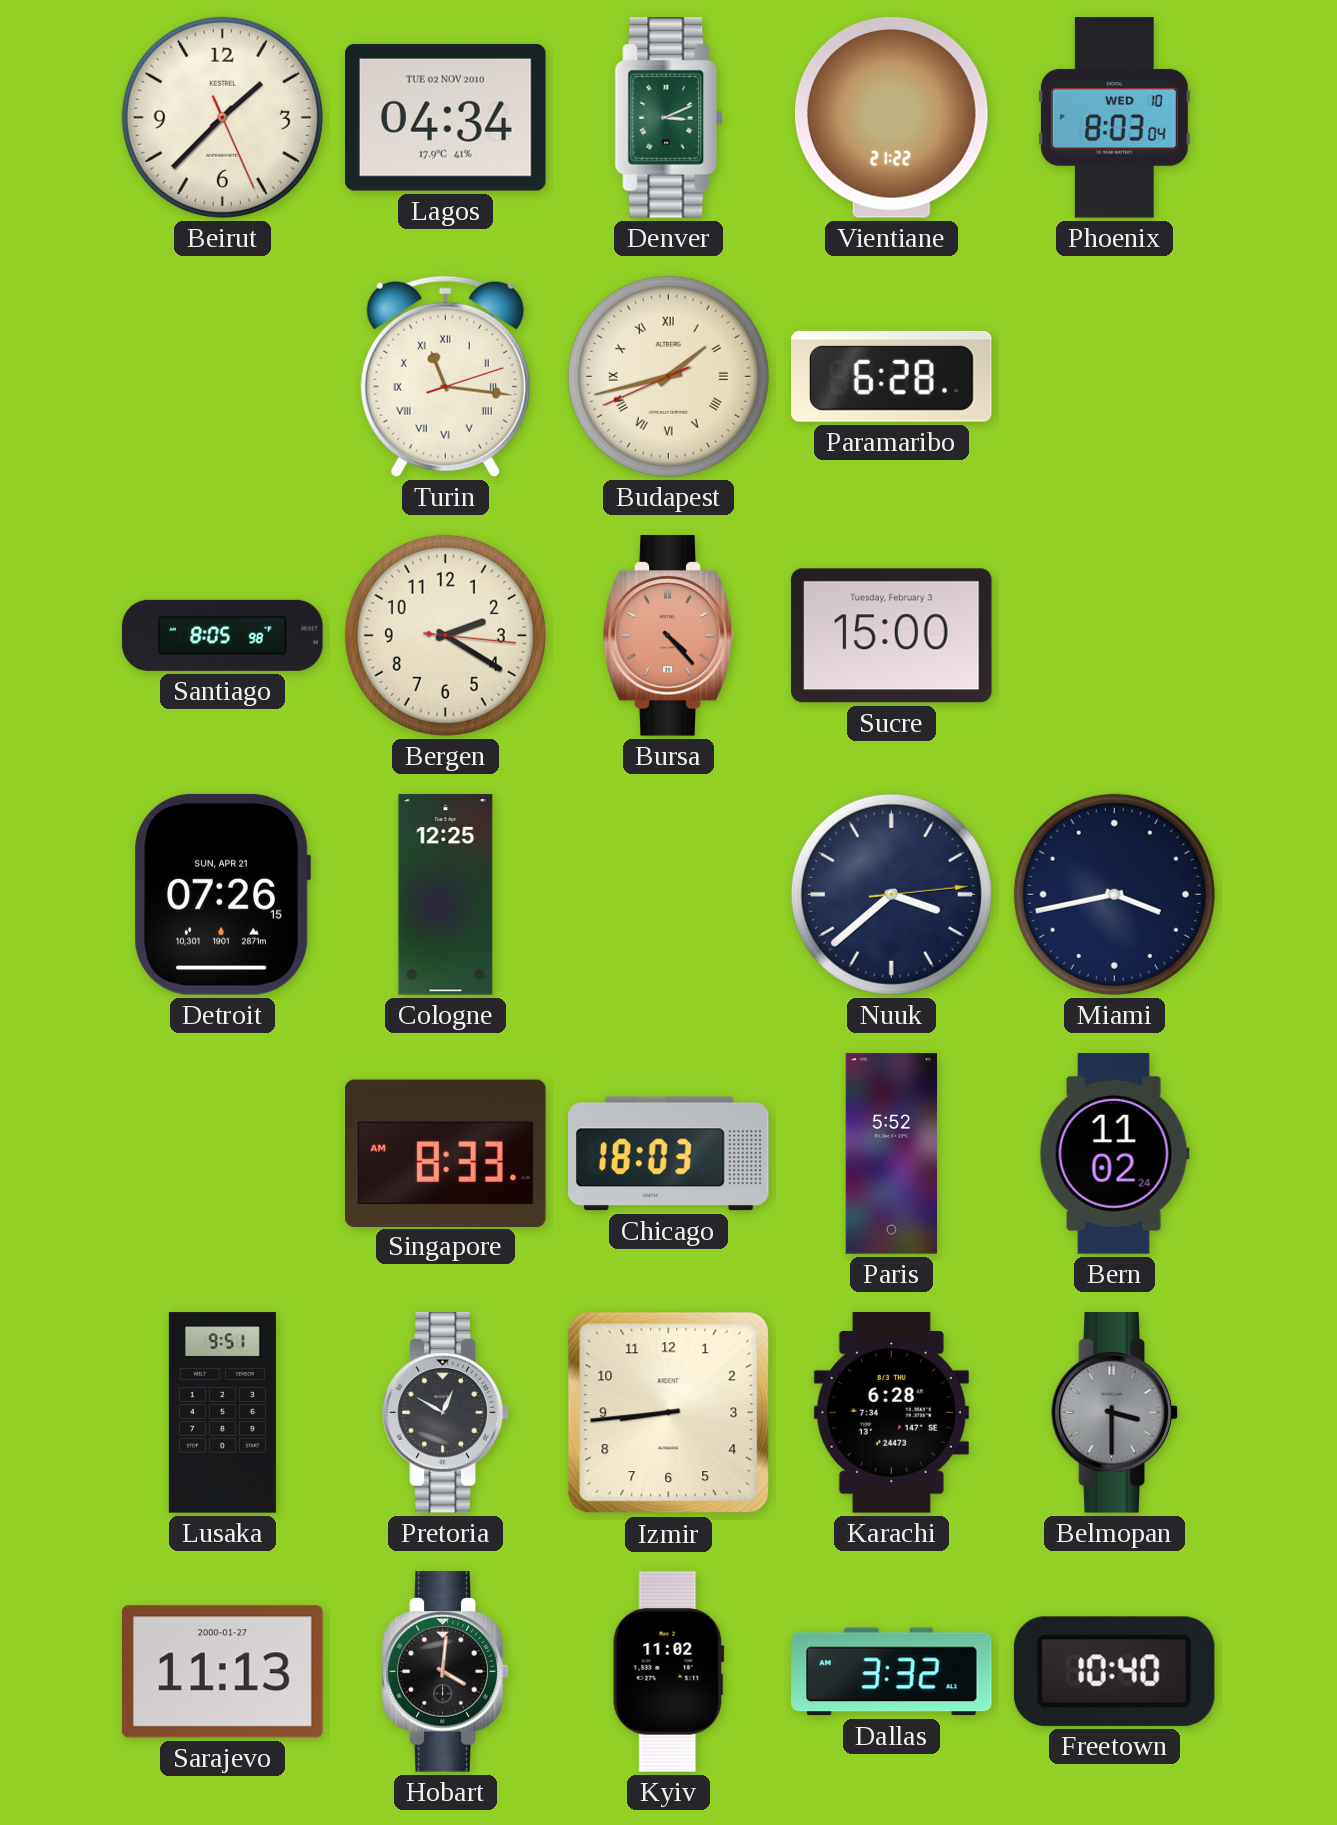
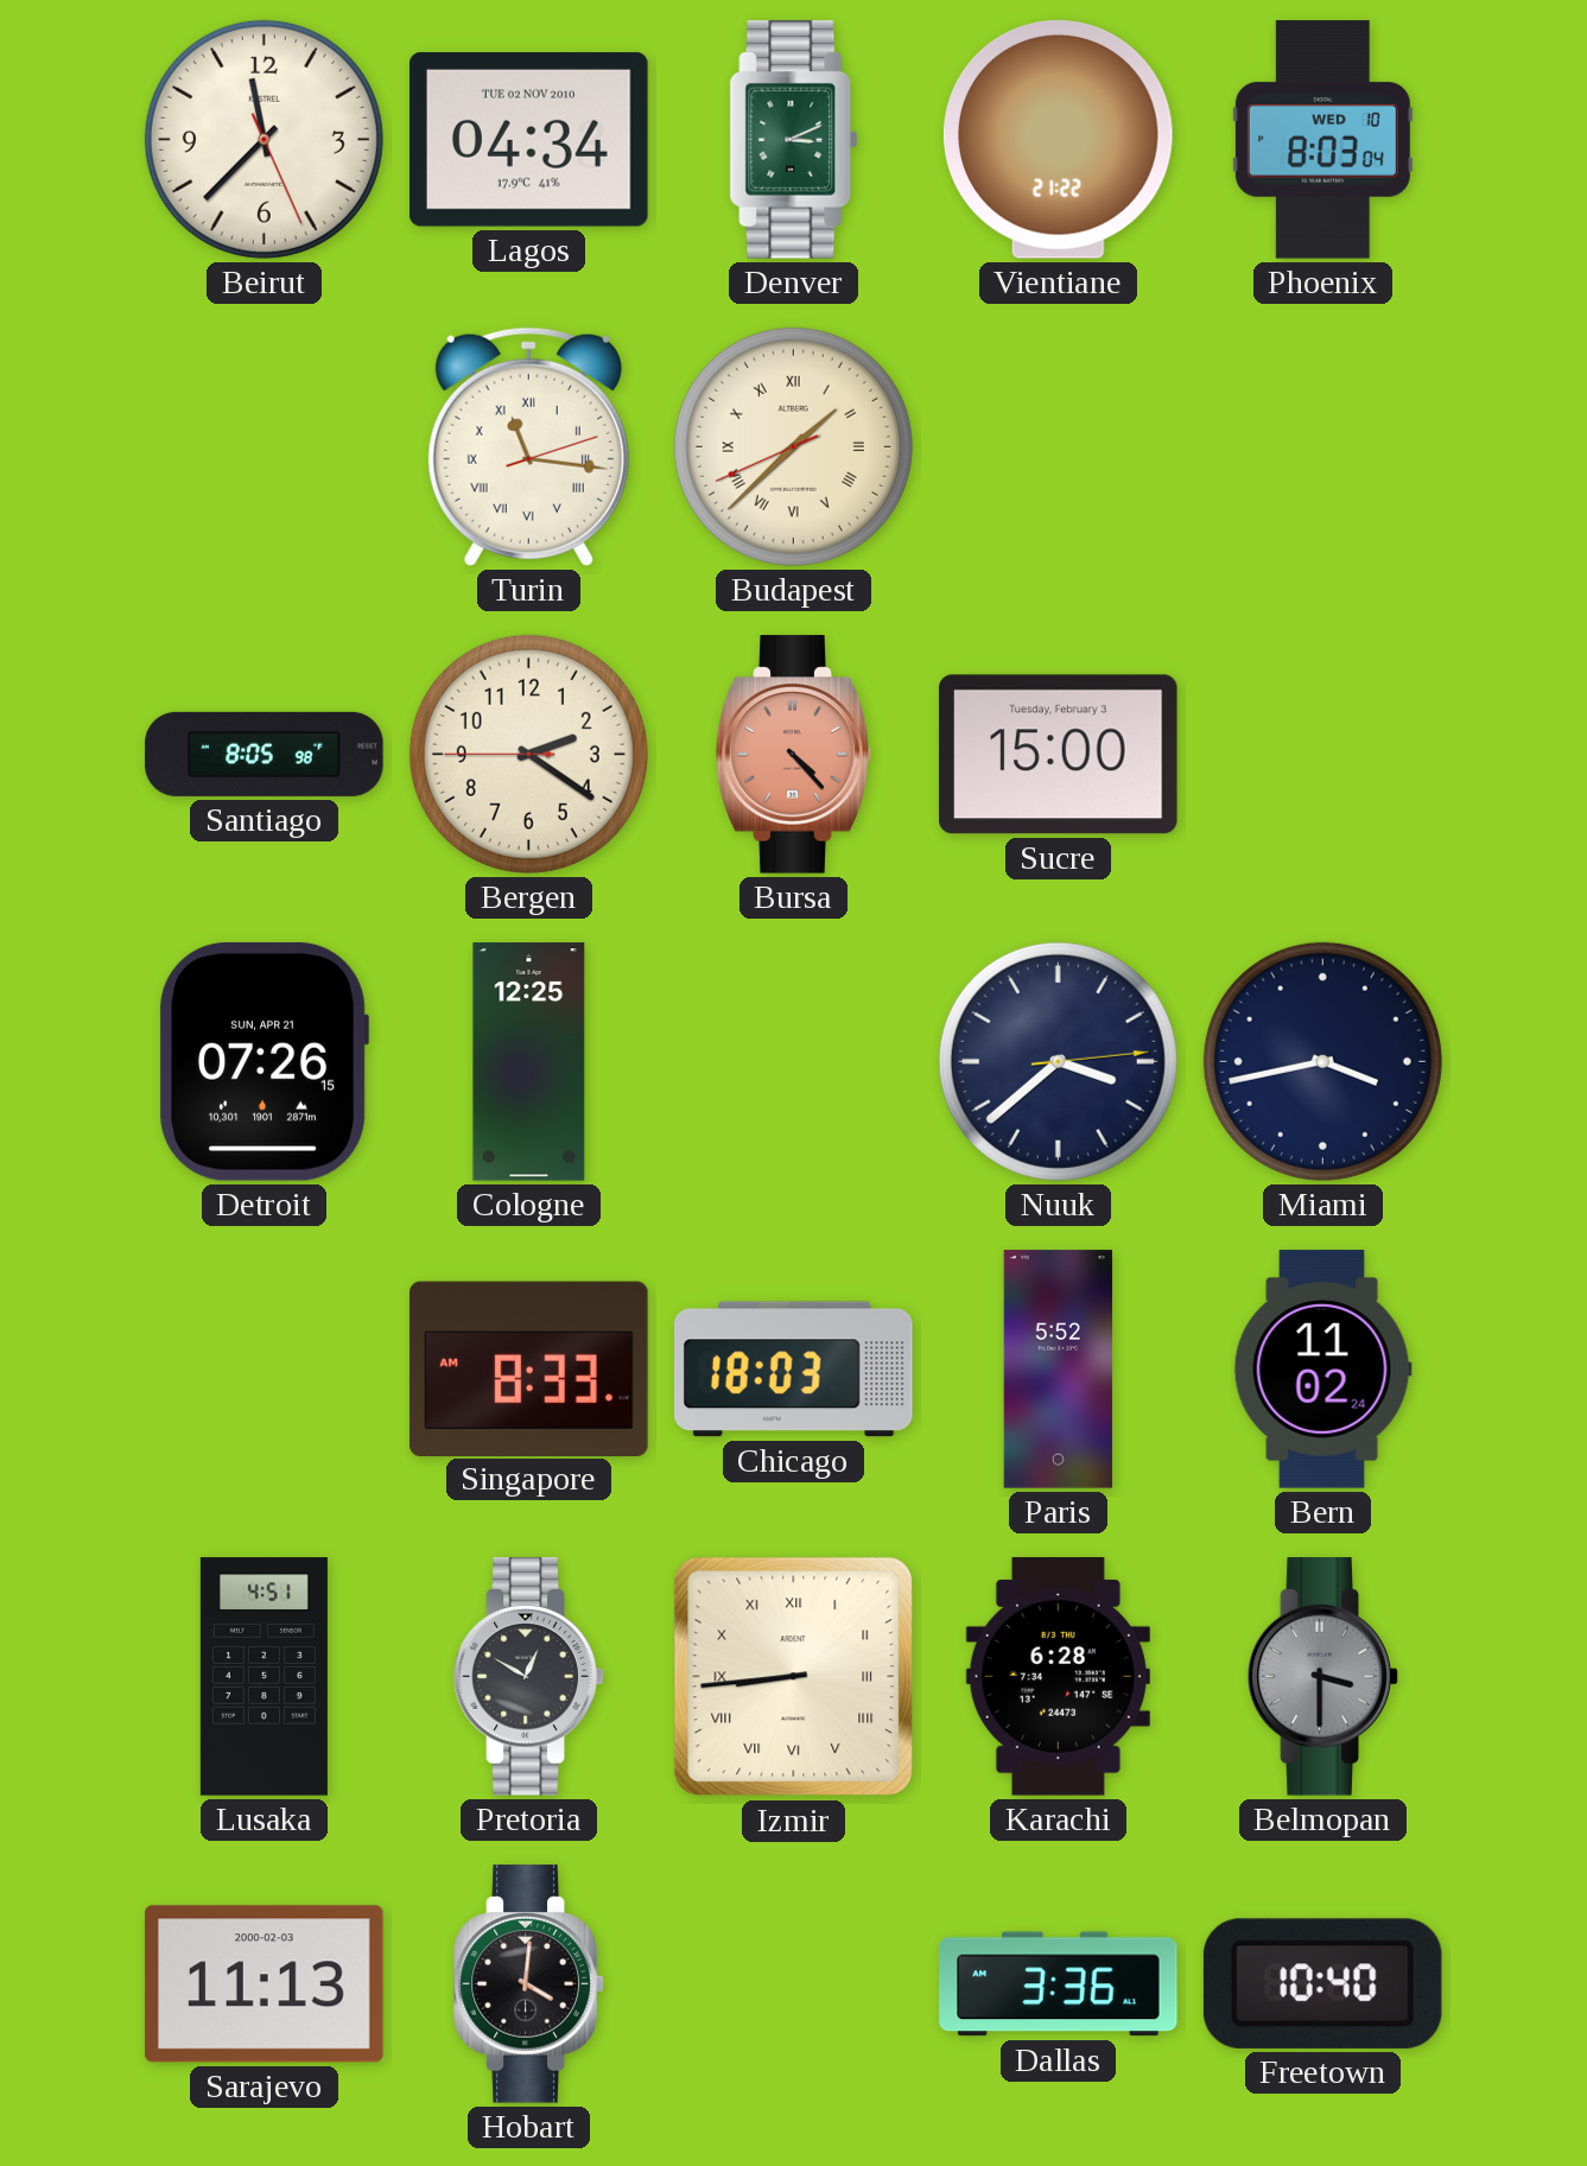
Beirut: 1:37 -> 11:37
Budapest: 1:42 -> 1:37
Paramaribo: 6:28 -> none
Bergen: 2:20:16 -> 2:20:45
Lusaka: 9:51 -> 4:51
Izmir numerals: Arabic -> Roman
Sarajevo date: 2000-01-27 -> 2000-02-03
Kyiv: 11:02 -> none
Dallas: 3:32 -> 3:36
